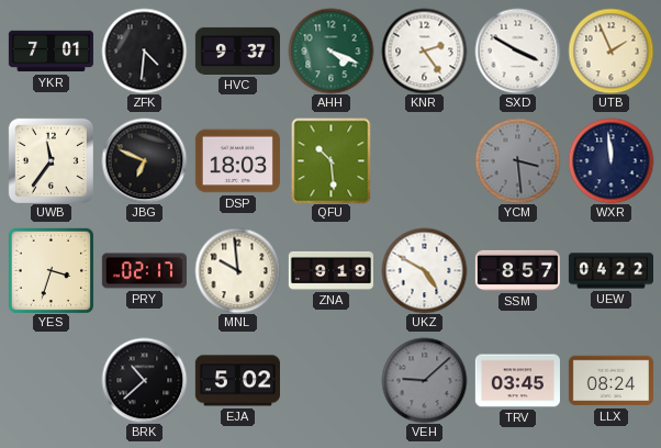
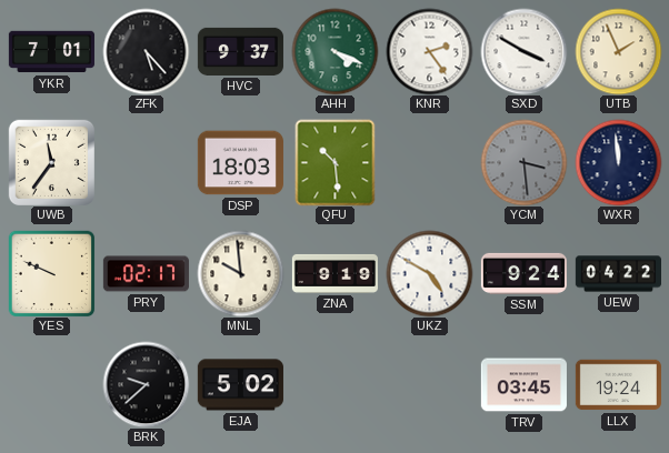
ZFK: 4:31 -> 5:23
JBG: 6:49 -> none
YES: 3:33 -> 9:49
SSM: 8:57 -> 9:24
BRK: 10:38 -> 9:38
VEH: 9:08 -> none
LLX: 08:24 -> 19:24
